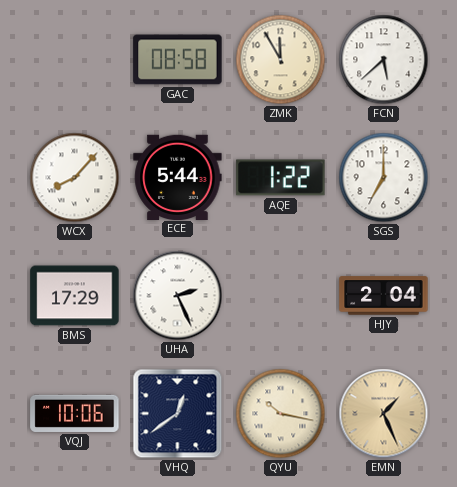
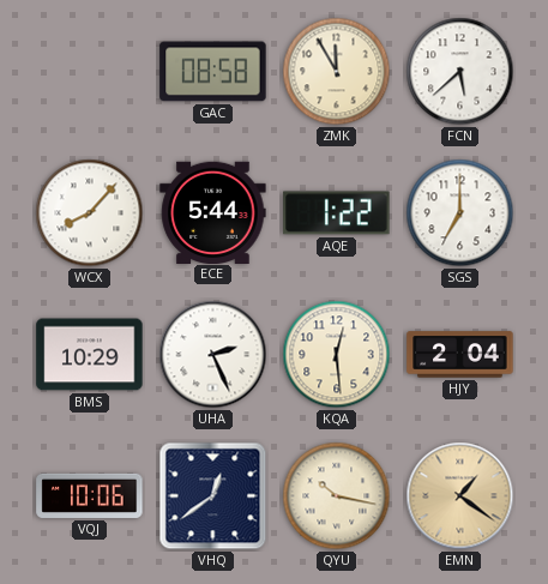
BMS: 17:29 -> 10:29
KQA: none -> 12:29
EMN: 1:26 -> 1:21
